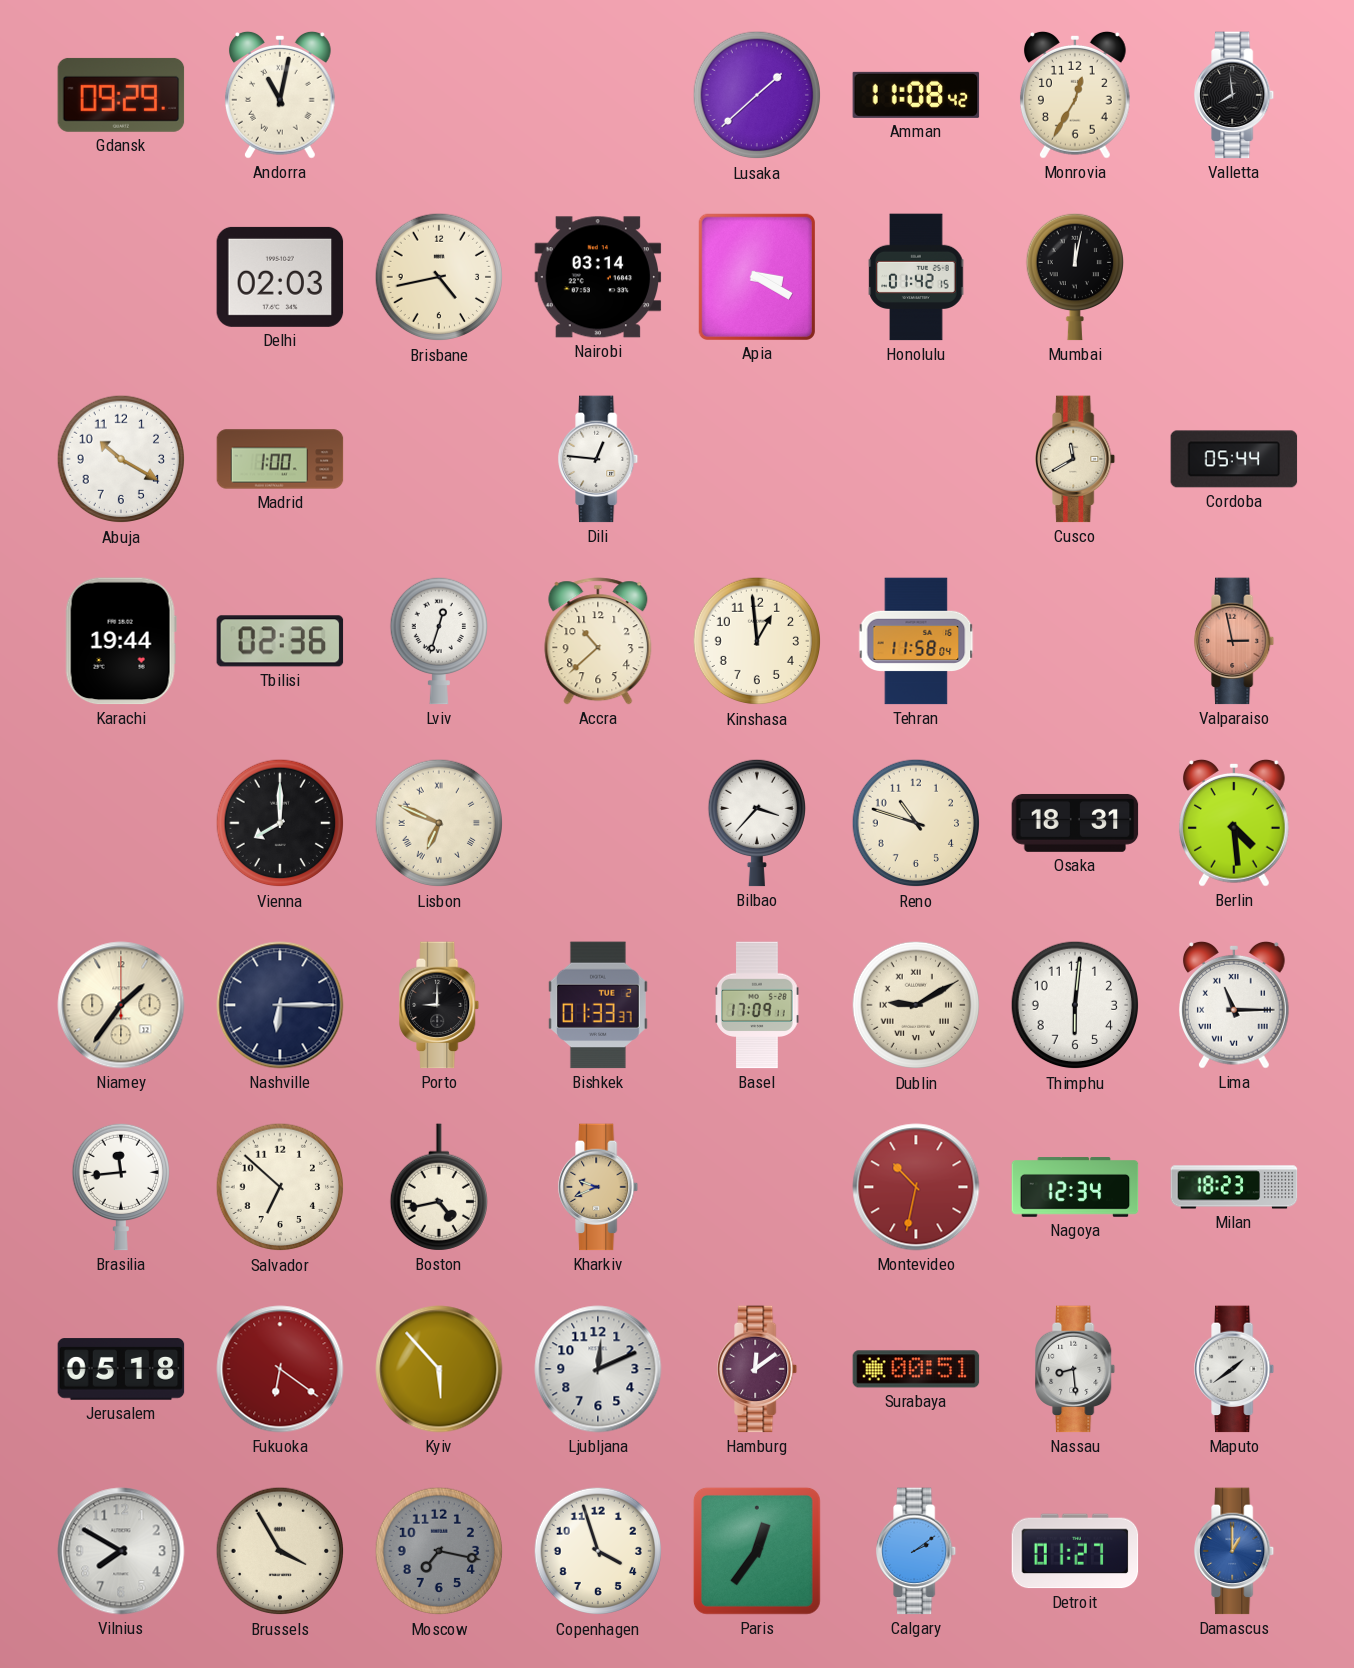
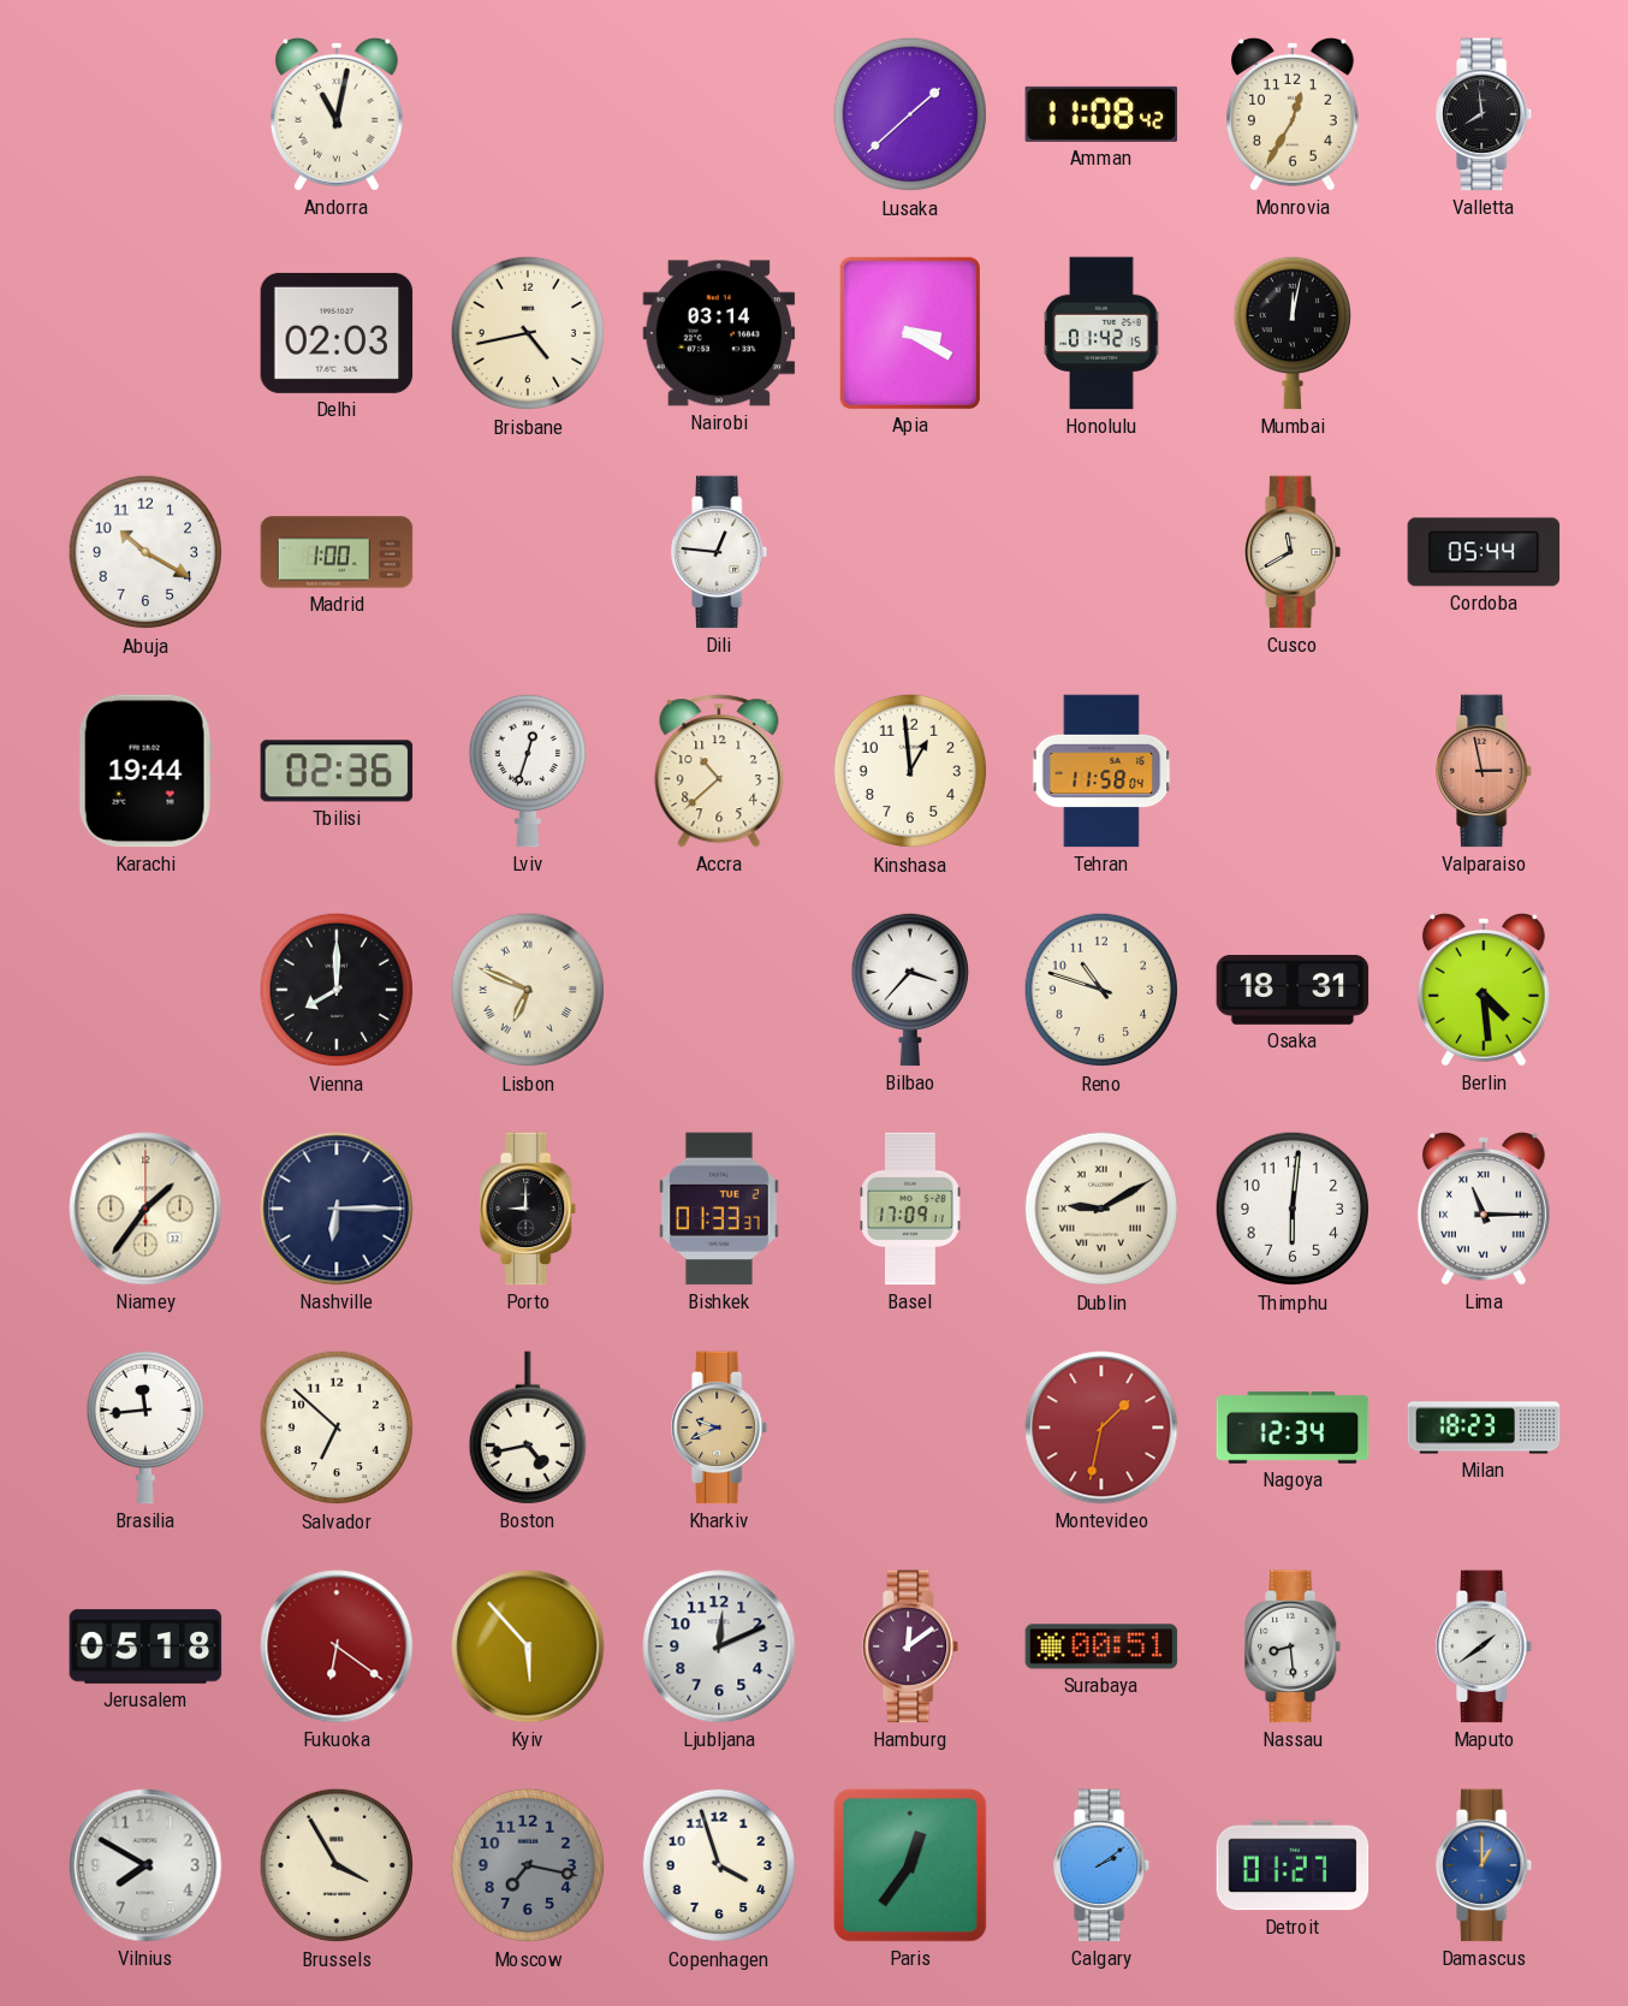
Gdansk: 09:29 -> none
Montevideo: 10:32 -> 1:32
